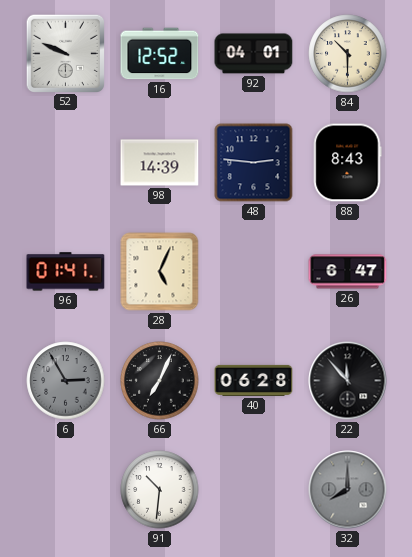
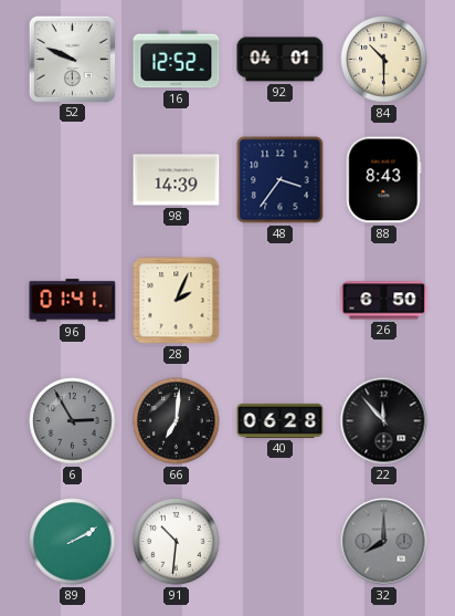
48: 2:46 -> 3:36
28: 5:04 -> 2:04
26: 6:47 -> 6:50
66: 7:04 -> 7:01
89: none -> 2:10
